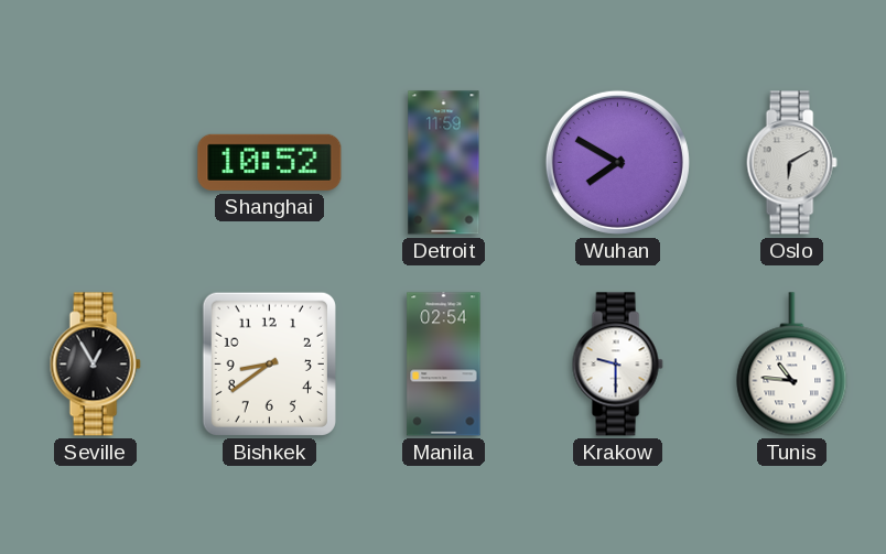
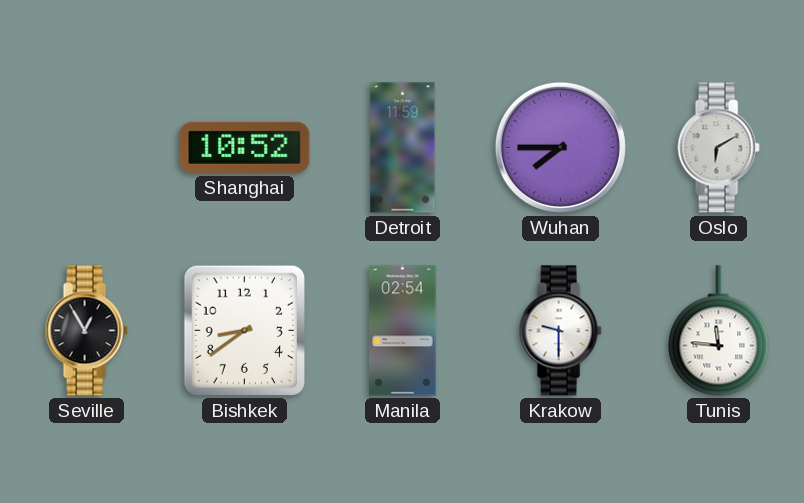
Wuhan: 7:50 -> 7:45
Tunis: 10:46 -> 11:46
